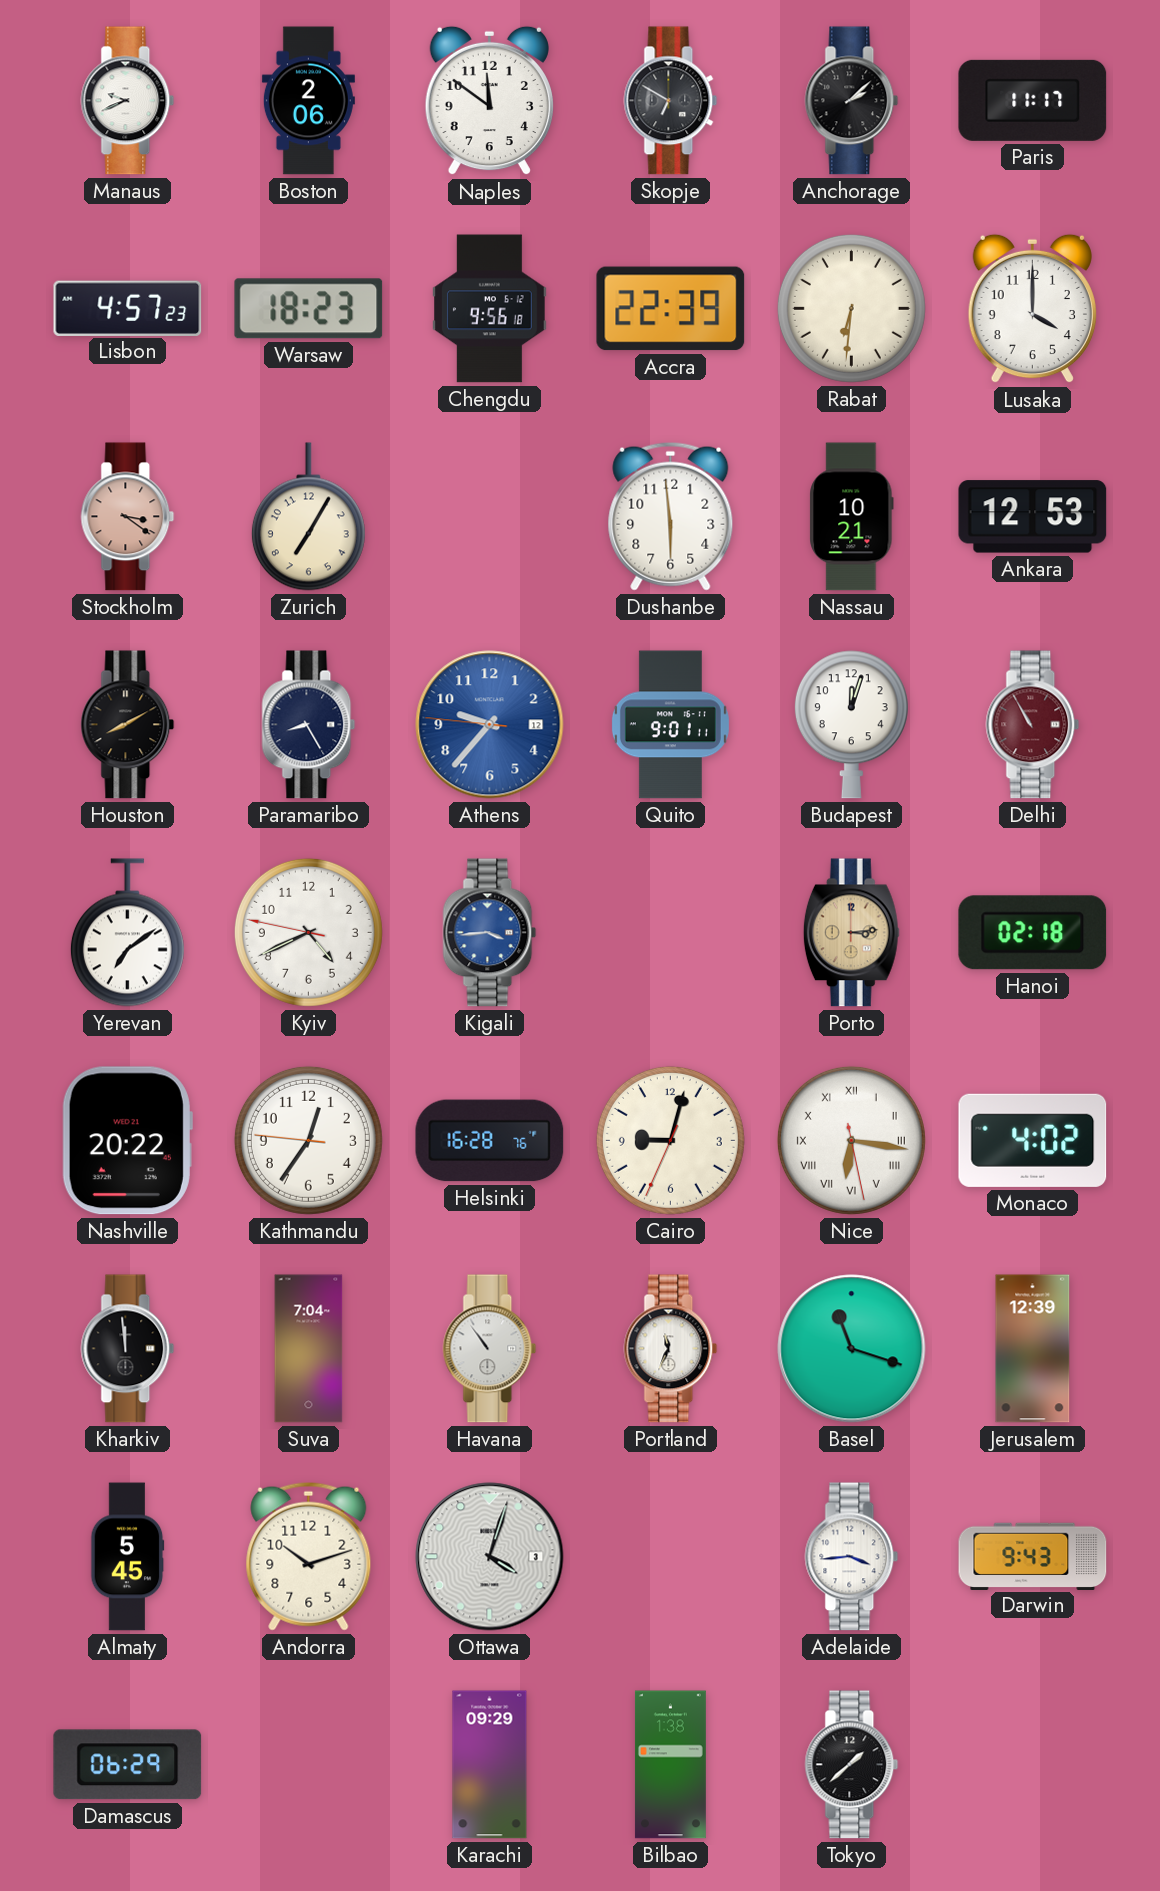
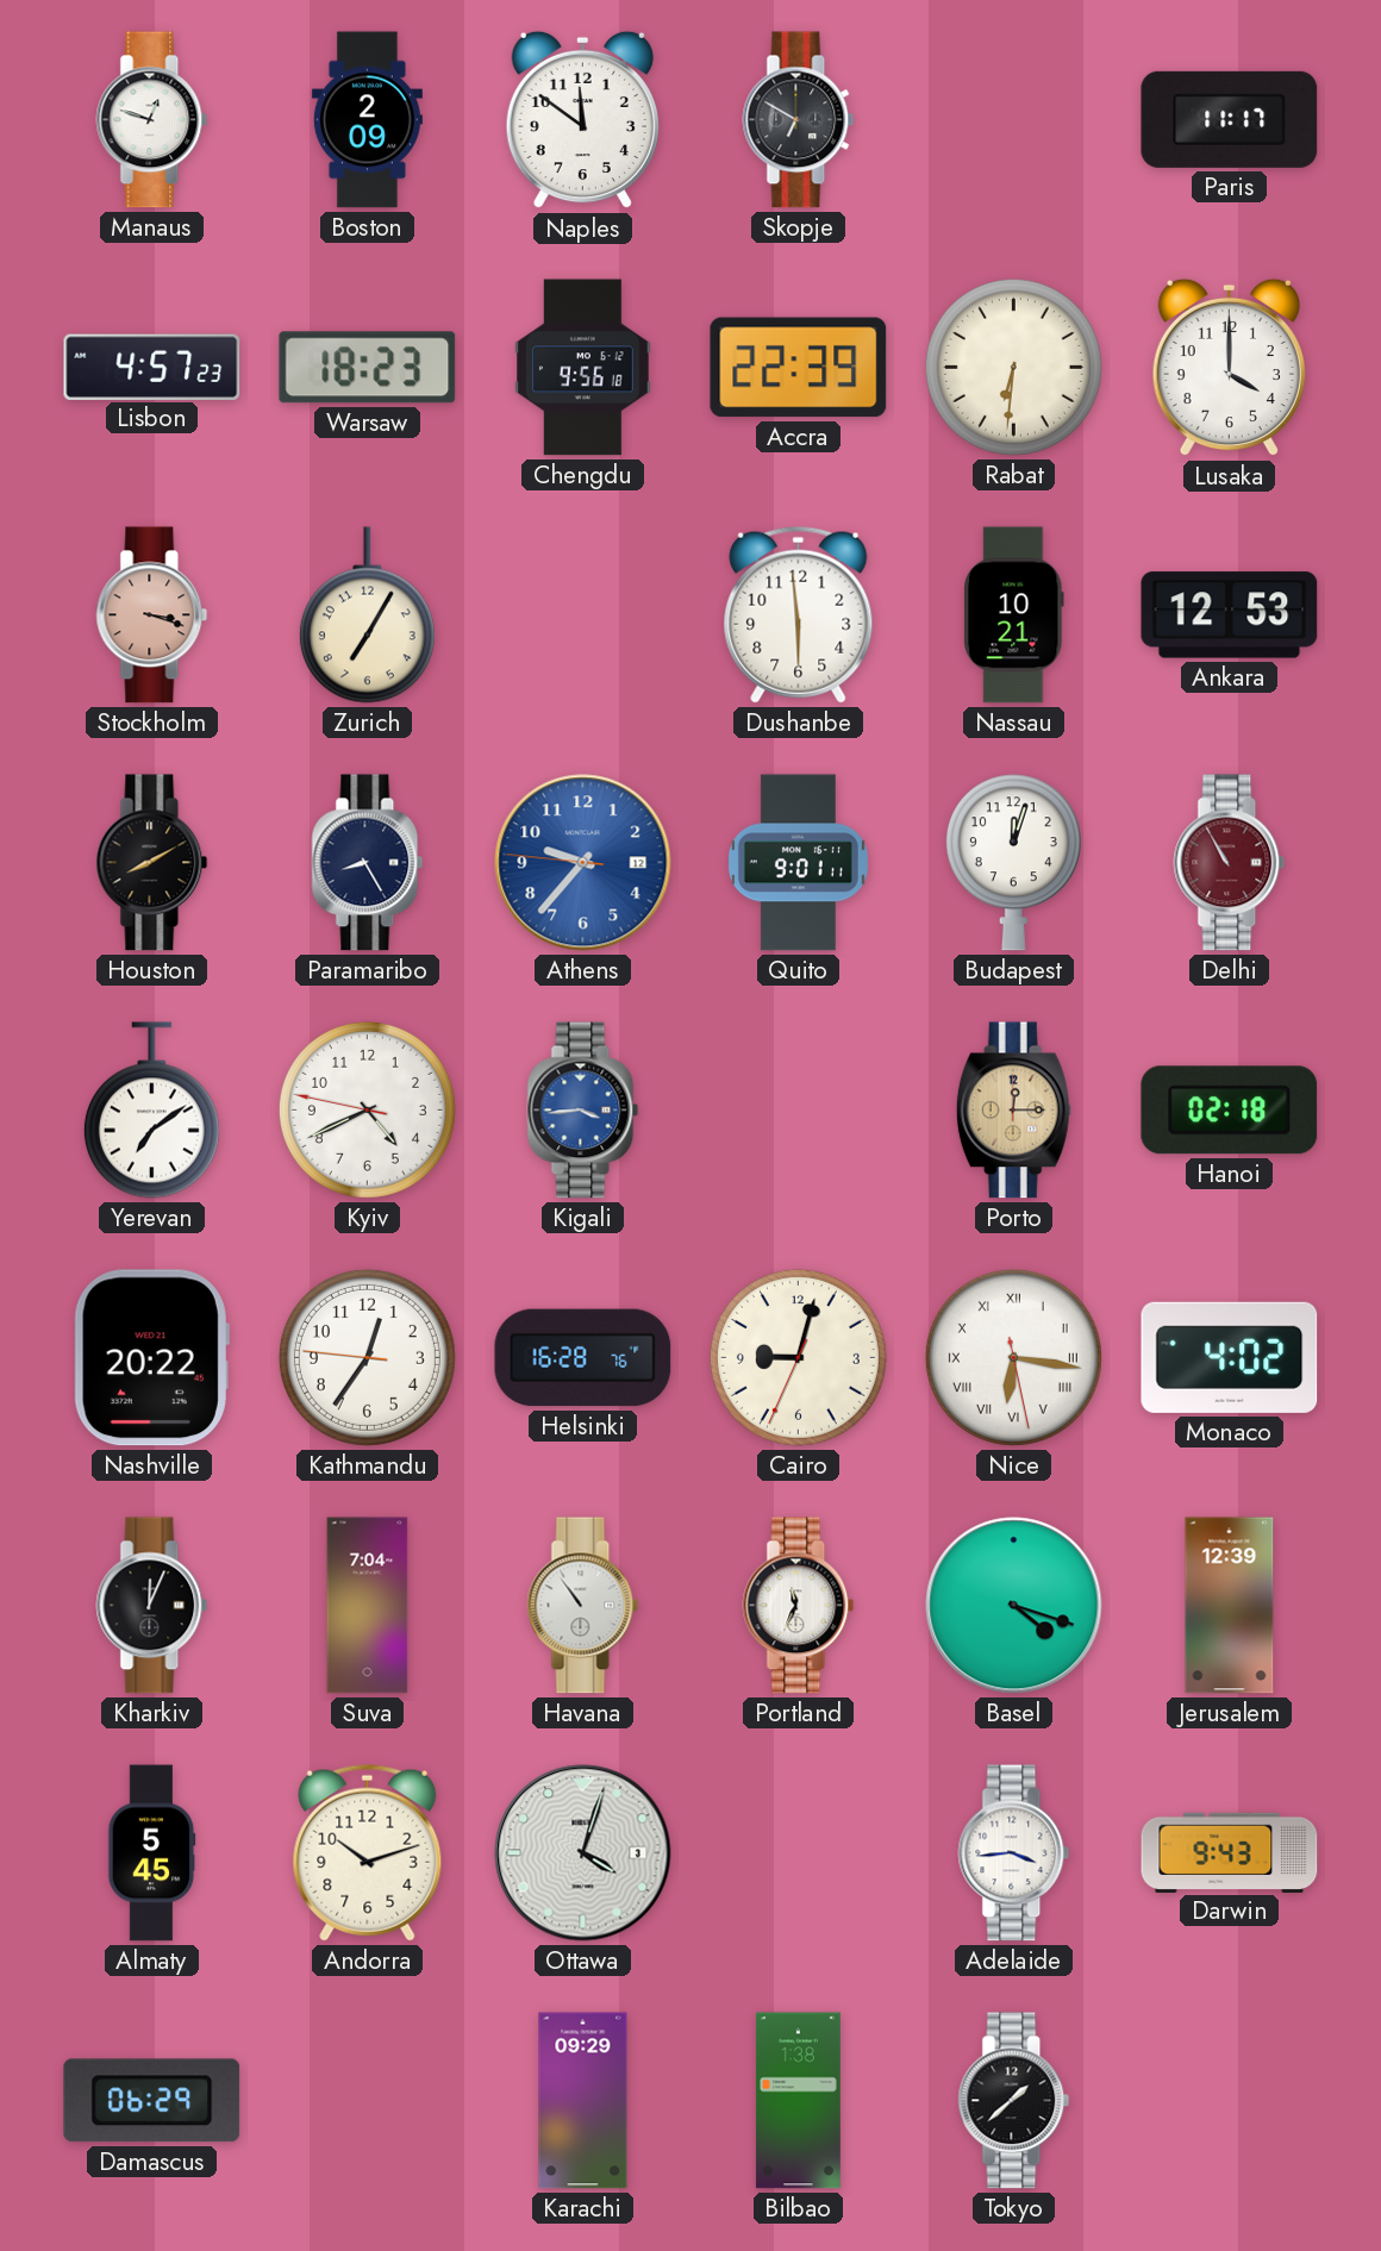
Manaus: 9:41 -> 12:48
Boston: 2:06 -> 2:09
Anchorage: 2:08 -> none
Stockholm: 3:21 -> 3:18
Porto: 3:14 -> 12:15
Kharkiv: 11:59 -> 12:04
Basel: 11:18 -> 4:18
